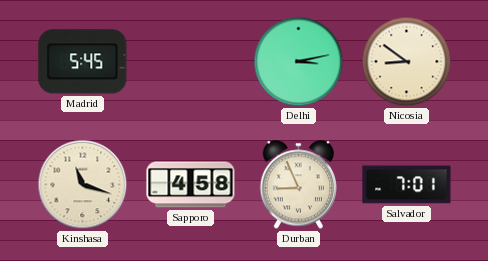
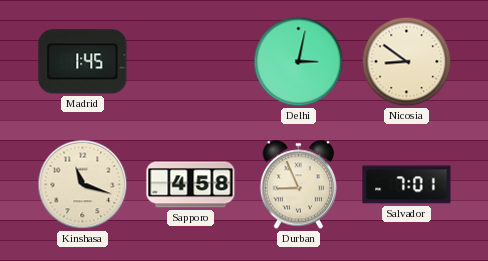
Madrid: 5:45 -> 1:45
Delhi: 3:13 -> 3:02
